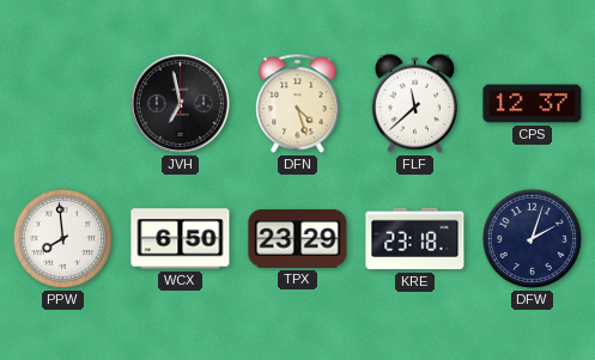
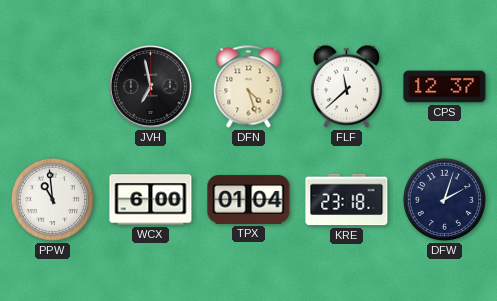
PPW: 7:59 -> 10:59
WCX: 6:50 -> 6:00
TPX: 23:29 -> 01:04
